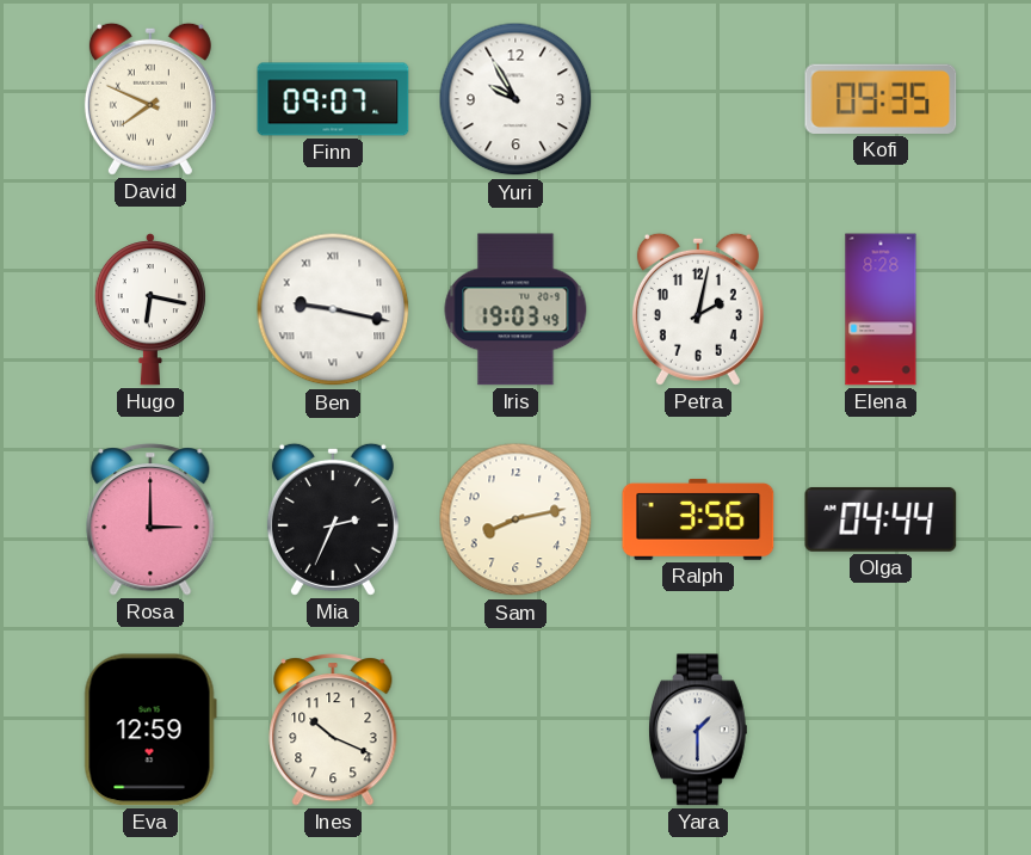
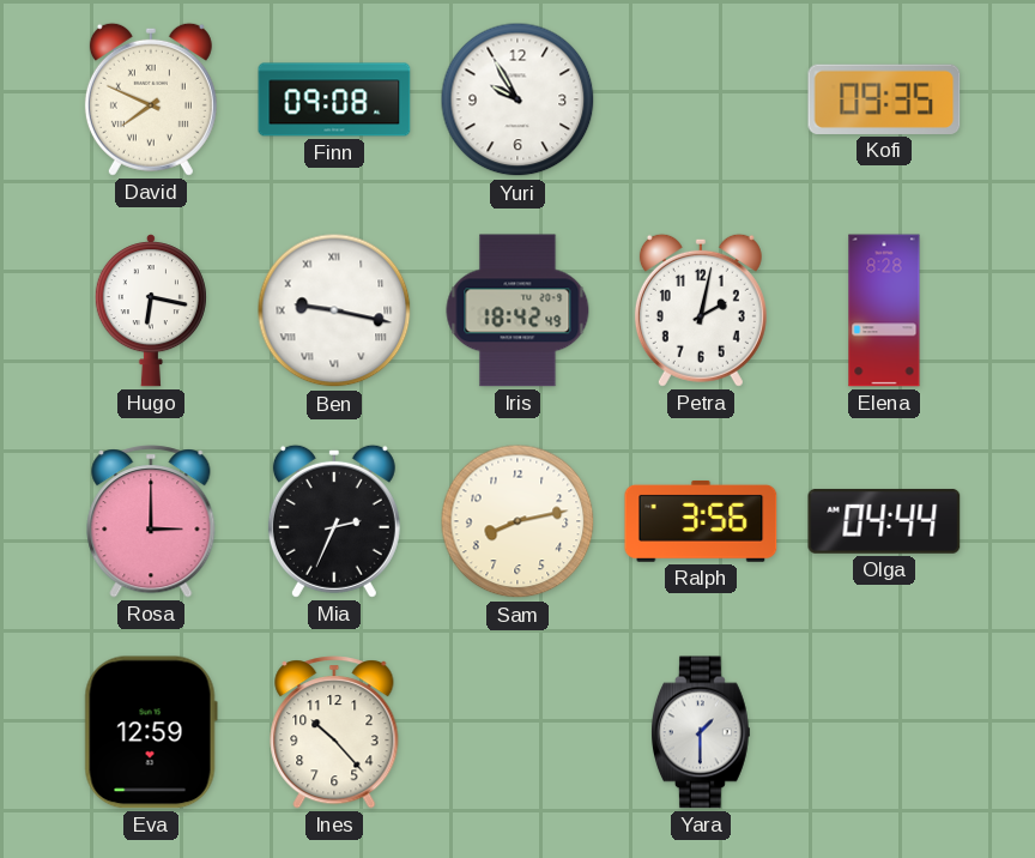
Finn: 09:07 -> 09:08
Iris: 19:03 -> 18:42
Ines: 10:19 -> 10:23
